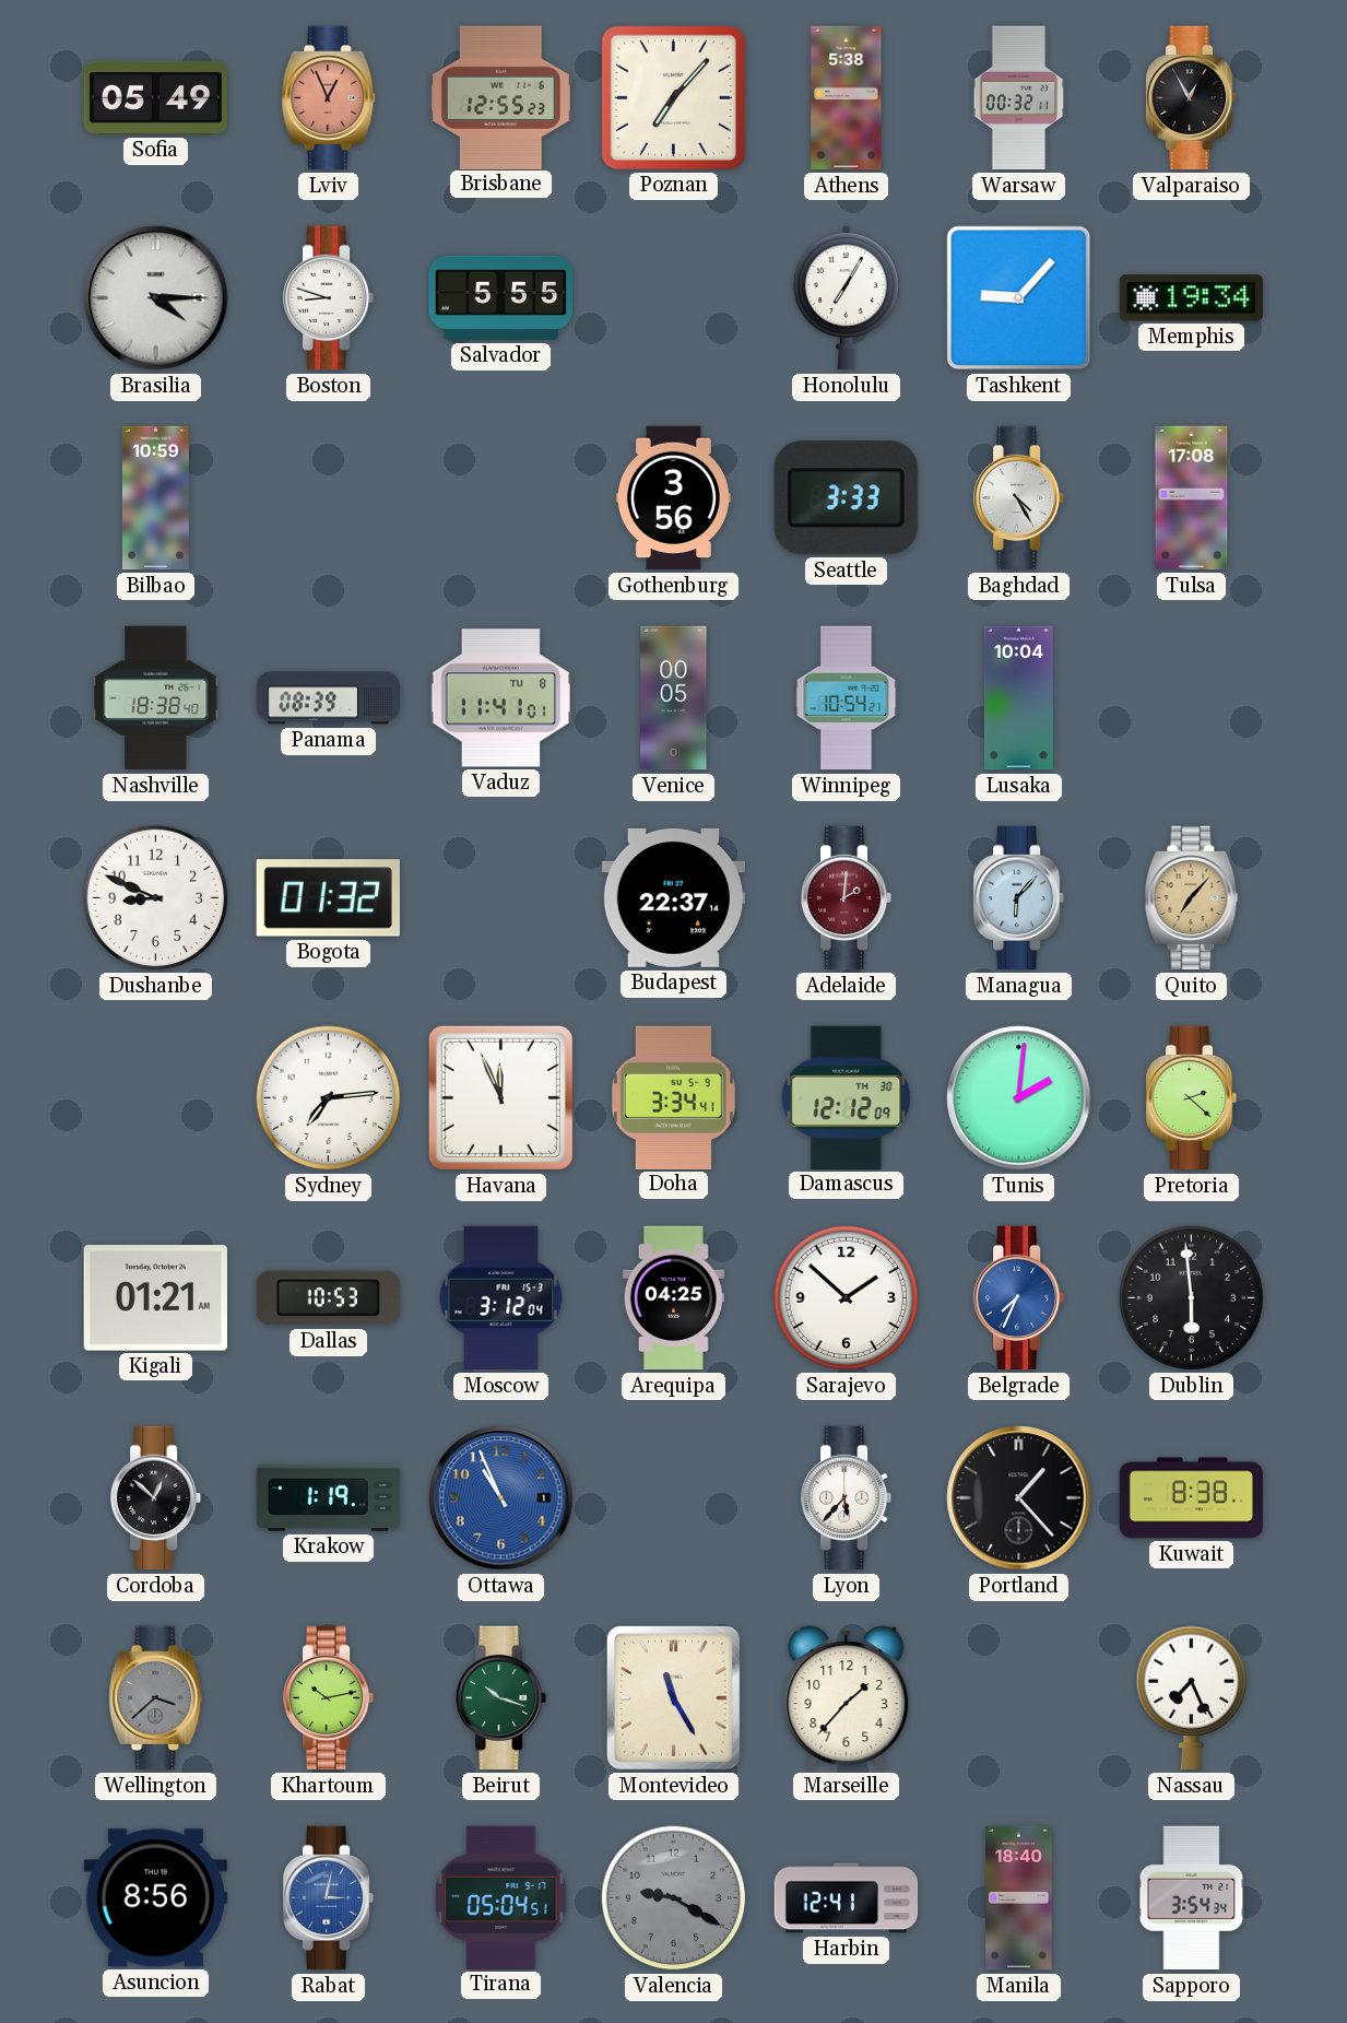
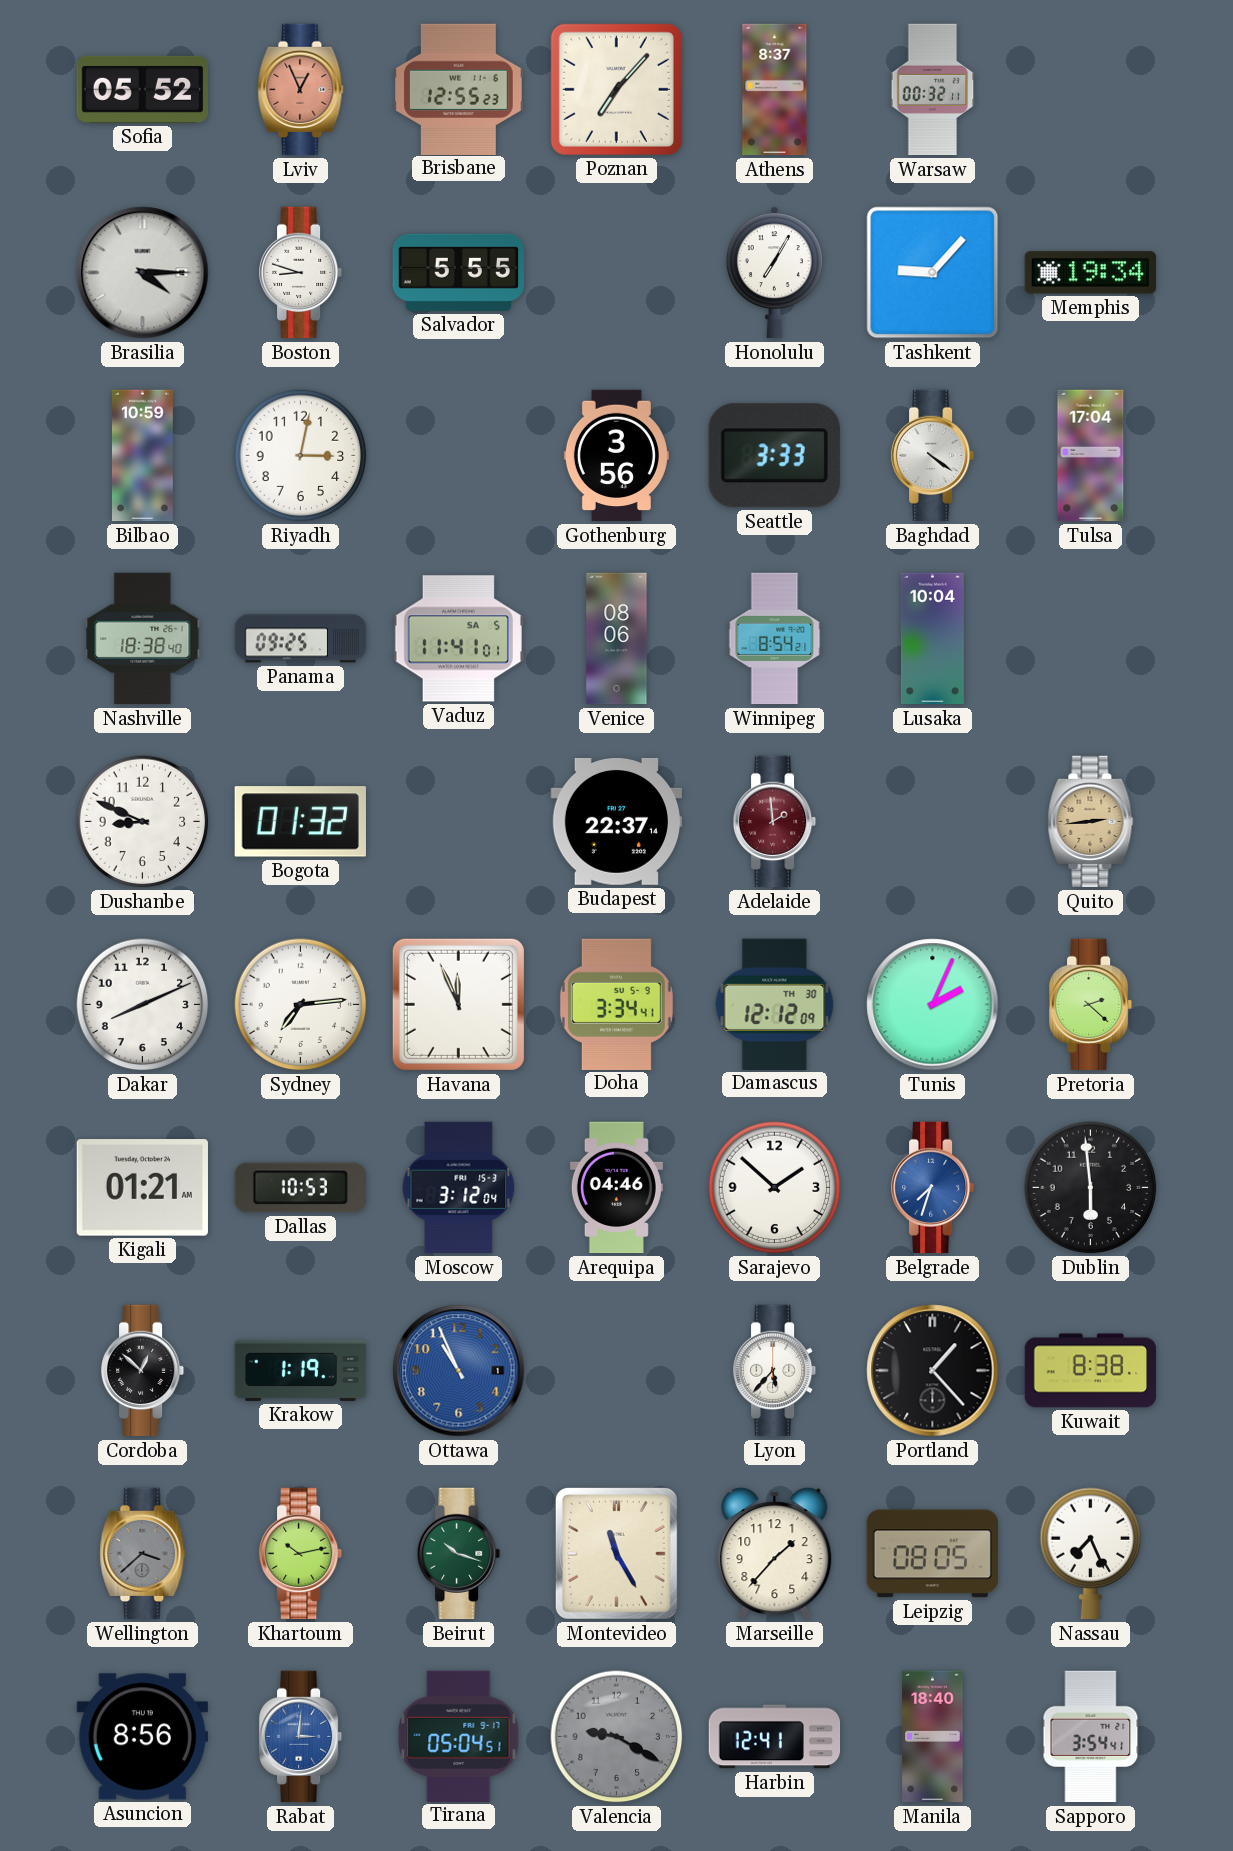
Sofia: 05:49 -> 05:52
Athens: 5:38 -> 8:37
Valparaiso: 12:55 -> none
Riyadh: none -> 3:02
Baghdad: 4:25 -> 4:21
Tulsa: 17:08 -> 17:04
Panama: 08:39 -> 09:25
Vaduz date: TU 8 -> SA 5
Venice: 00:05 -> 08:06
Winnipeg: 10:54 -> 8:54
Adelaide: 2:01 -> 1:59
Managua: 6:07 -> none
Quito: 7:07 -> 2:44
Dakar: none -> 8:11
Tunis: 2:01 -> 2:04
Arequipa: 04:25 -> 04:46
Belgrade: 7:34 -> 7:33
Leipzig: none -> 08:05
Rabat: 3:02 -> 3:01
Sapporo: 3:54:34 -> 3:54:41
